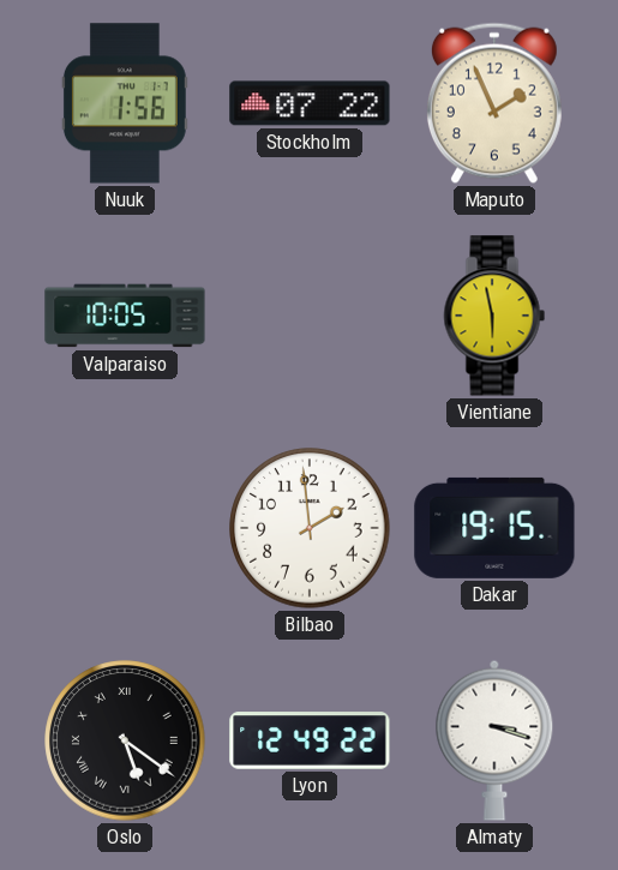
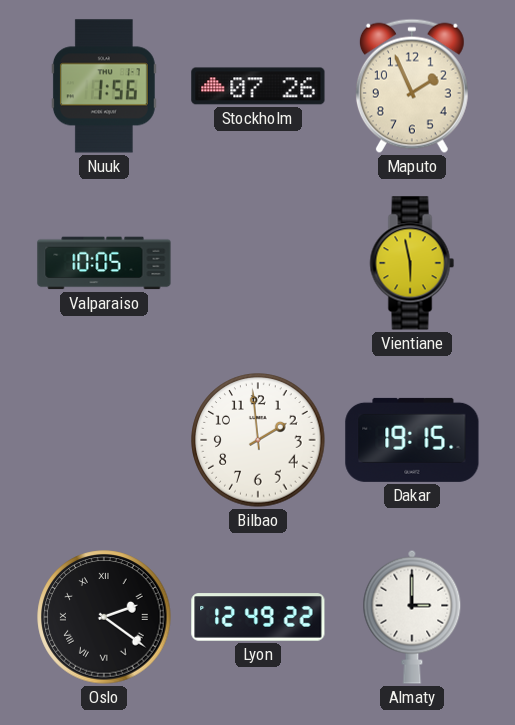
Stockholm: 07:22 -> 07:26
Oslo: 5:21 -> 2:21
Almaty: 3:18 -> 3:00
